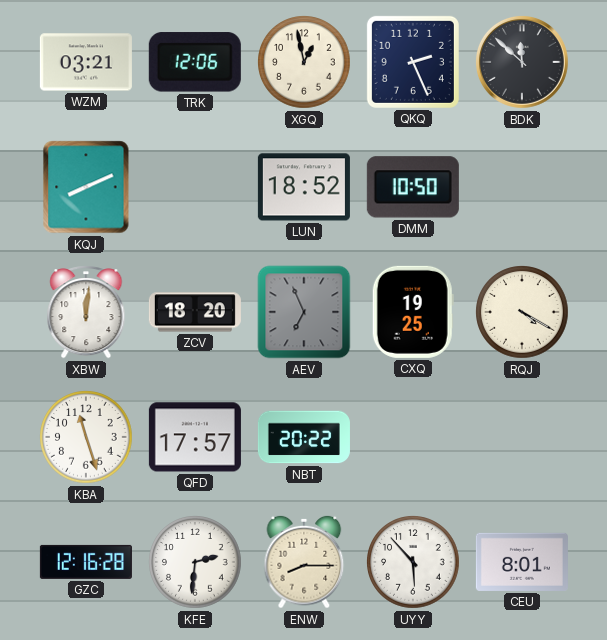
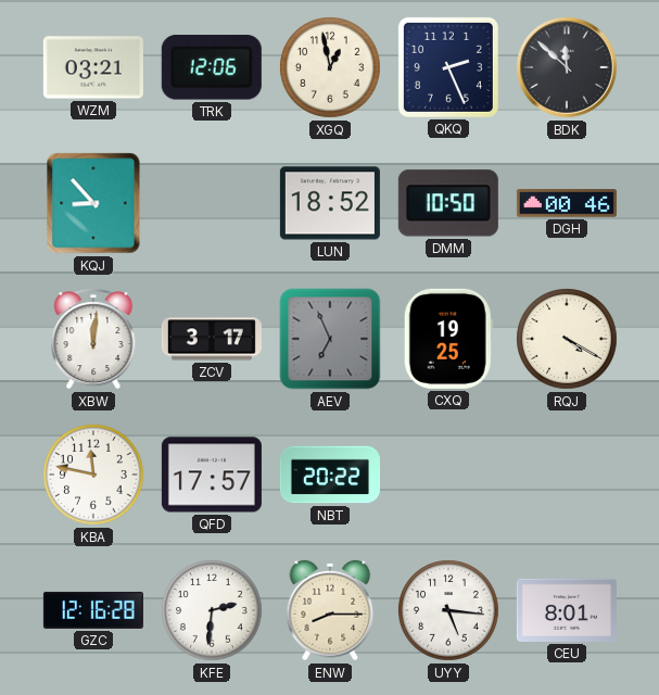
KQJ: 8:11 -> 8:53
DGH: none -> 00:46
ZCV: 18:20 -> 3:17
KBA: 11:27 -> 11:47
UYY: 5:53 -> 5:16
